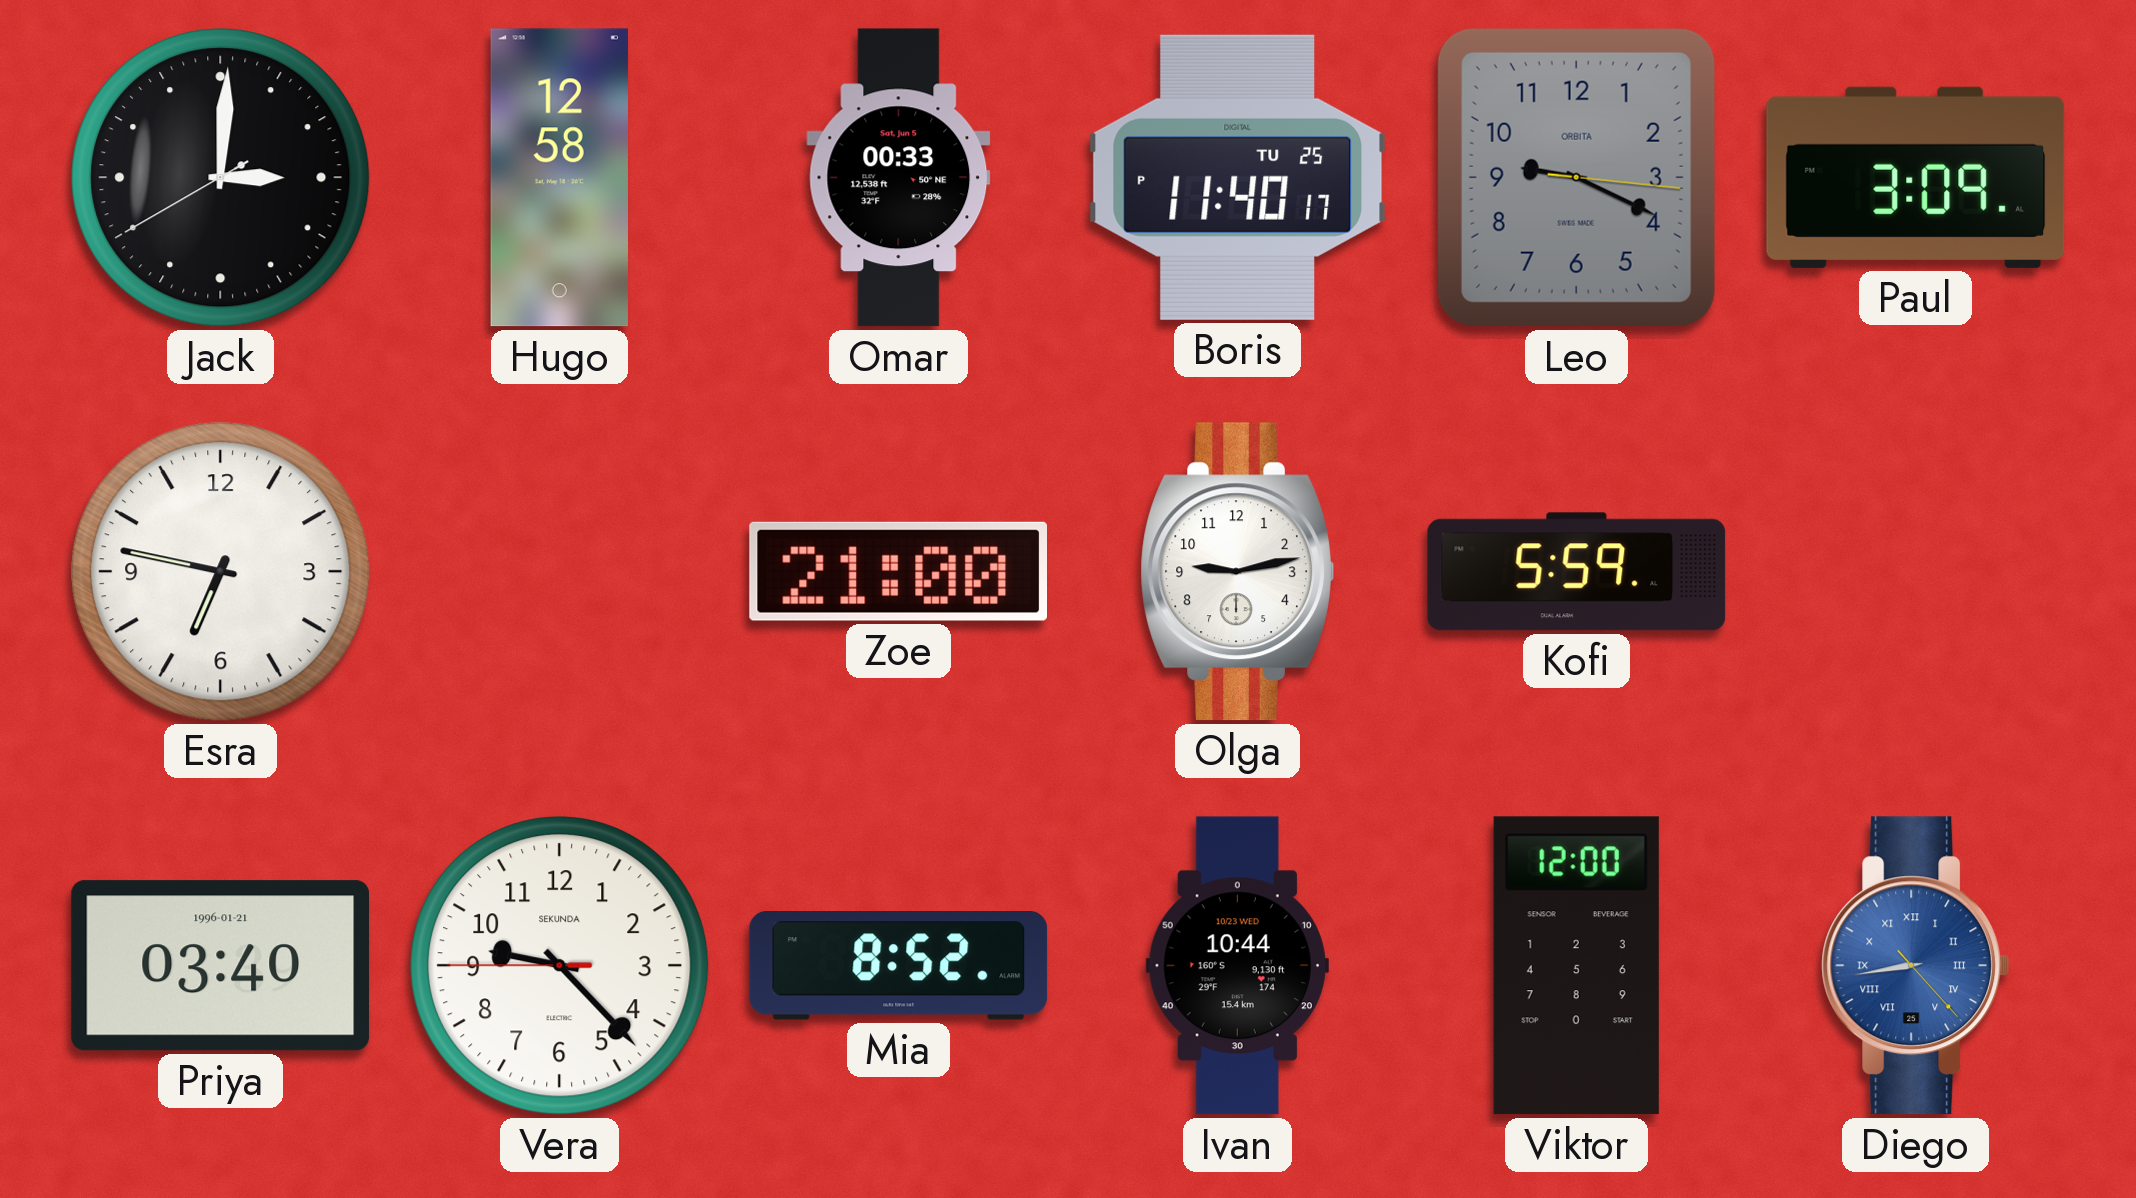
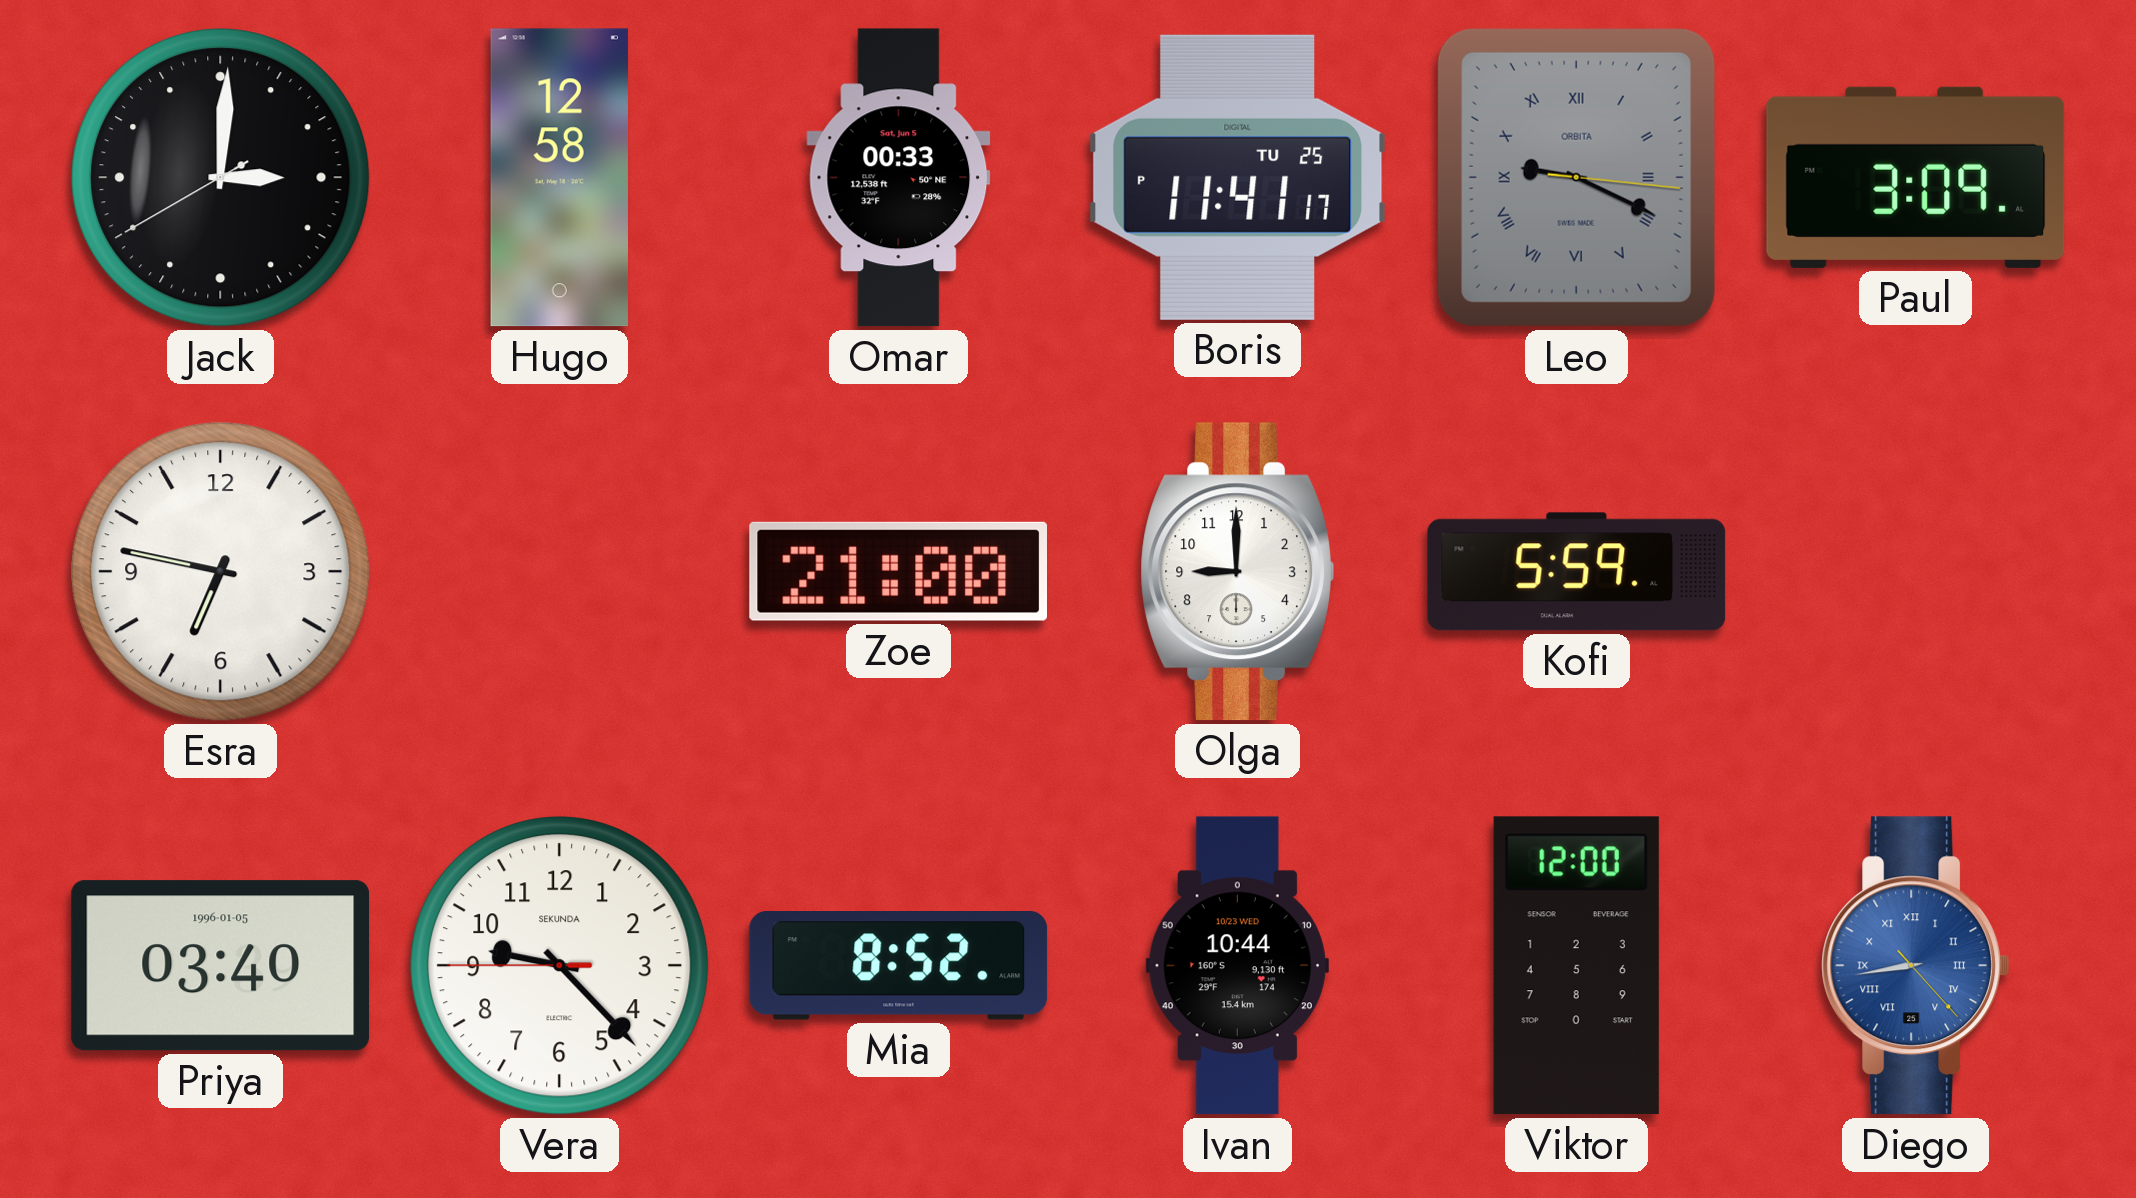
Boris: 11:40 -> 11:41
Leo numerals: Arabic -> Roman
Olga: 9:13 -> 9:00
Priya date: 1996-01-21 -> 1996-01-05
